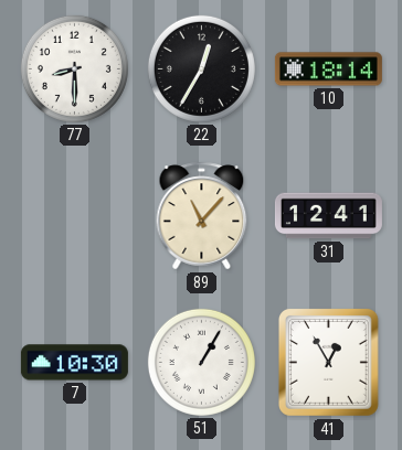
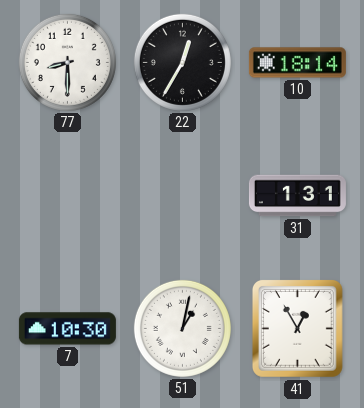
89: 11:07 -> none
31: 12:41 -> 1:31
51: 1:05 -> 1:02
